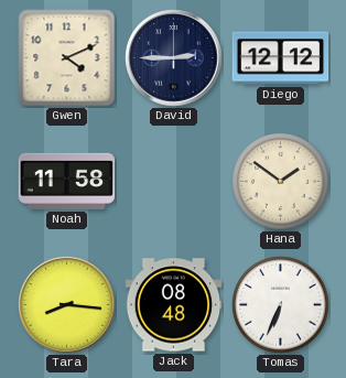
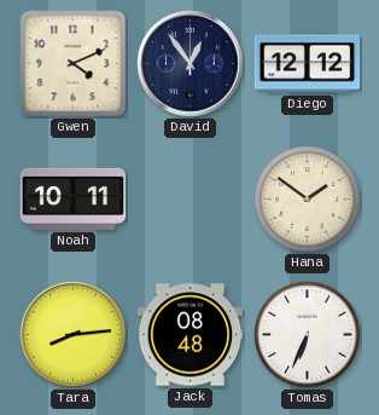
David: 2:45 -> 12:54
Noah: 11:58 -> 10:11
Tara: 8:16 -> 8:14
